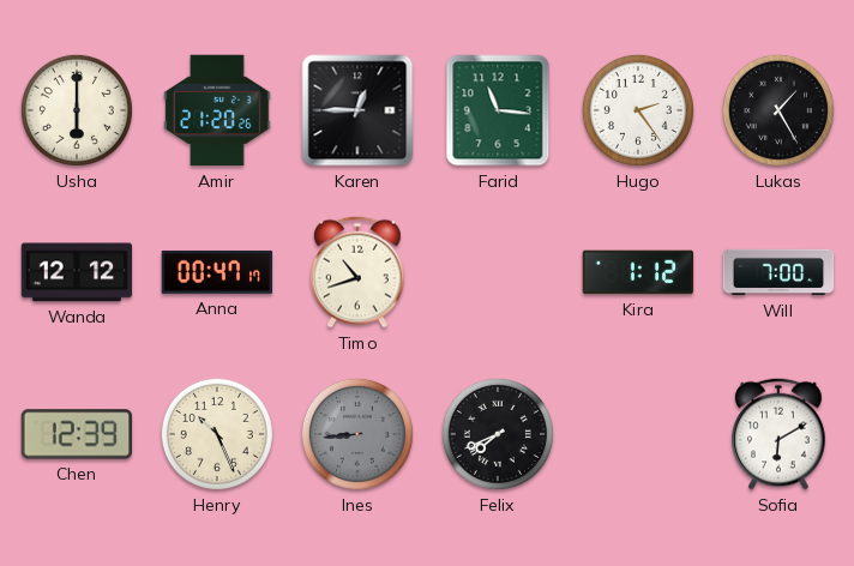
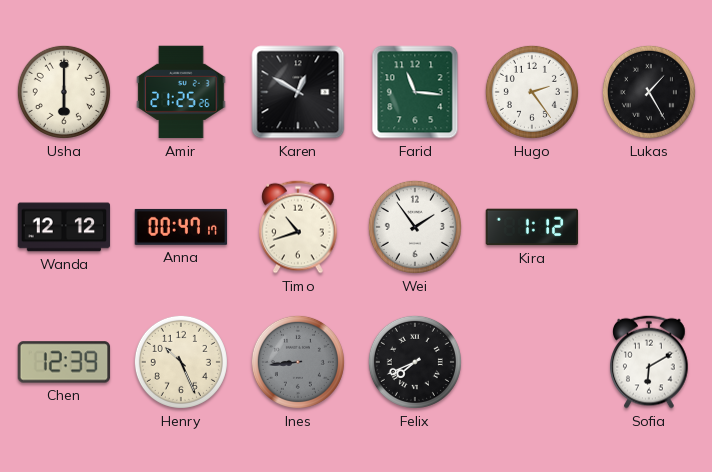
Amir: 21:20 -> 21:25
Karen: 12:45 -> 12:50
Wei: none -> 1:54
Will: 7:00 -> none
